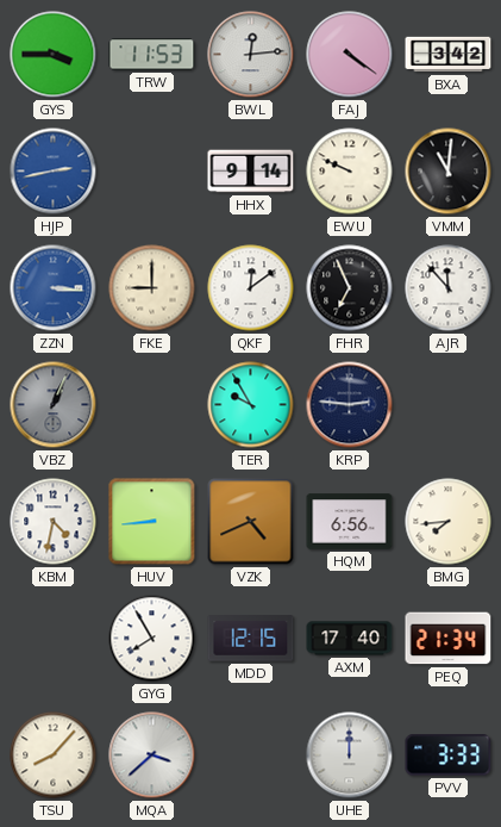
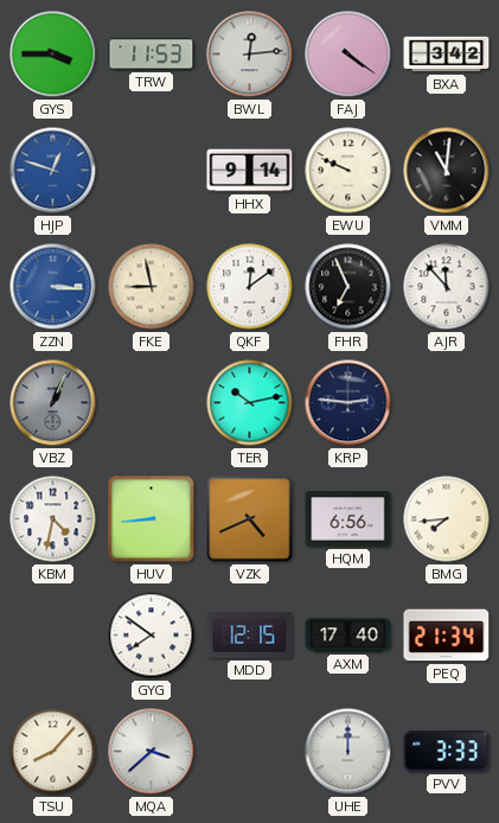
HJP: 2:43 -> 12:48
FKE: 9:00 -> 8:58
TER: 9:55 -> 10:13
GYG: 7:55 -> 7:51
